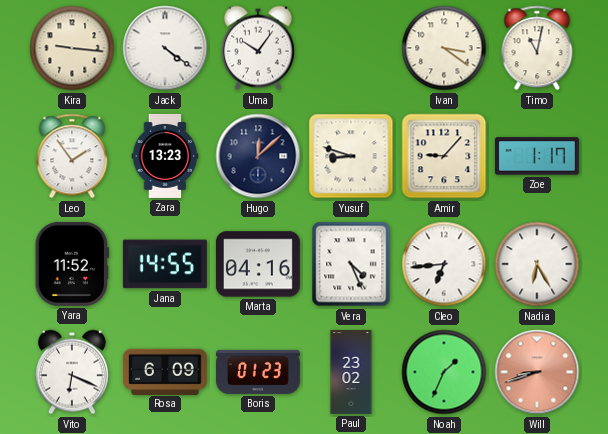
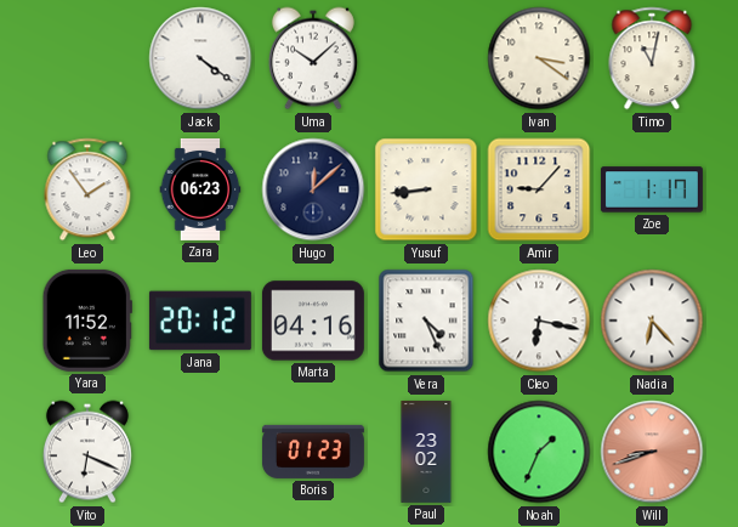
Kira: 9:16 -> none
Uma: 10:06 -> 10:08
Zara: 13:23 -> 06:23
Yusuf: 8:48 -> 8:44
Jana: 14:55 -> 20:12
Cleo: 6:44 -> 6:17
Nadia: 6:25 -> 6:23
Rosa: 6:09 -> none
